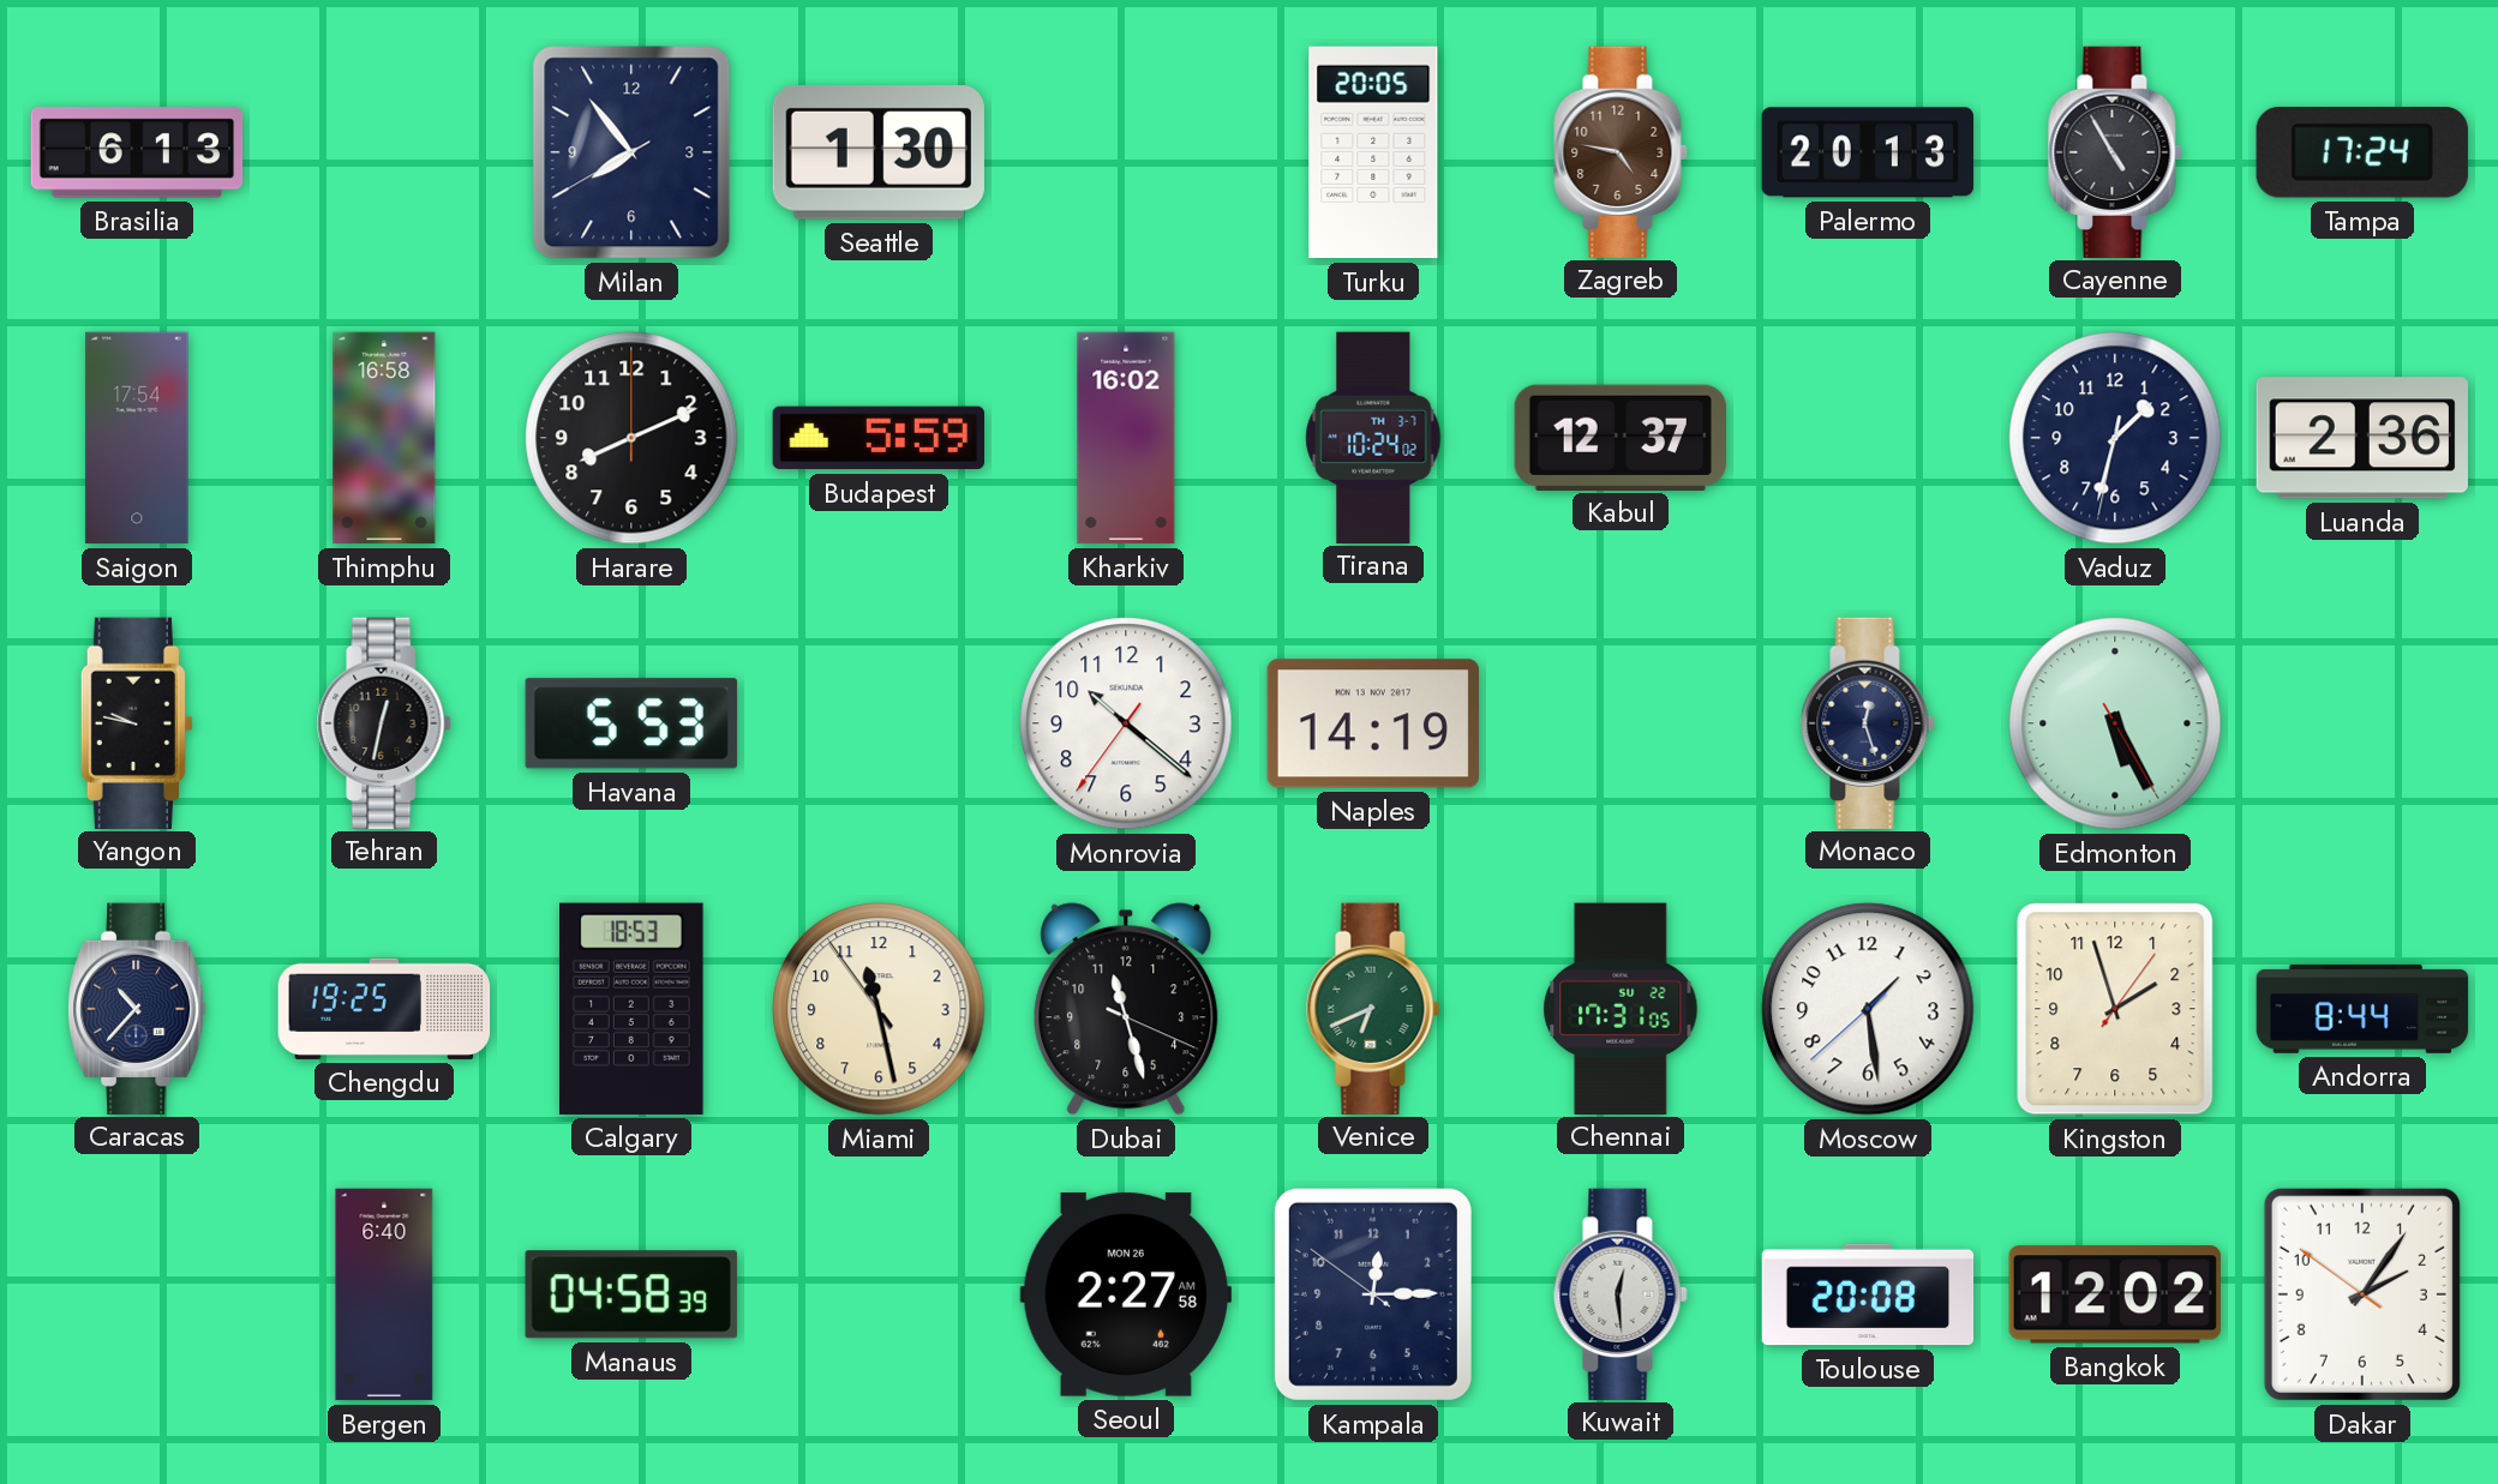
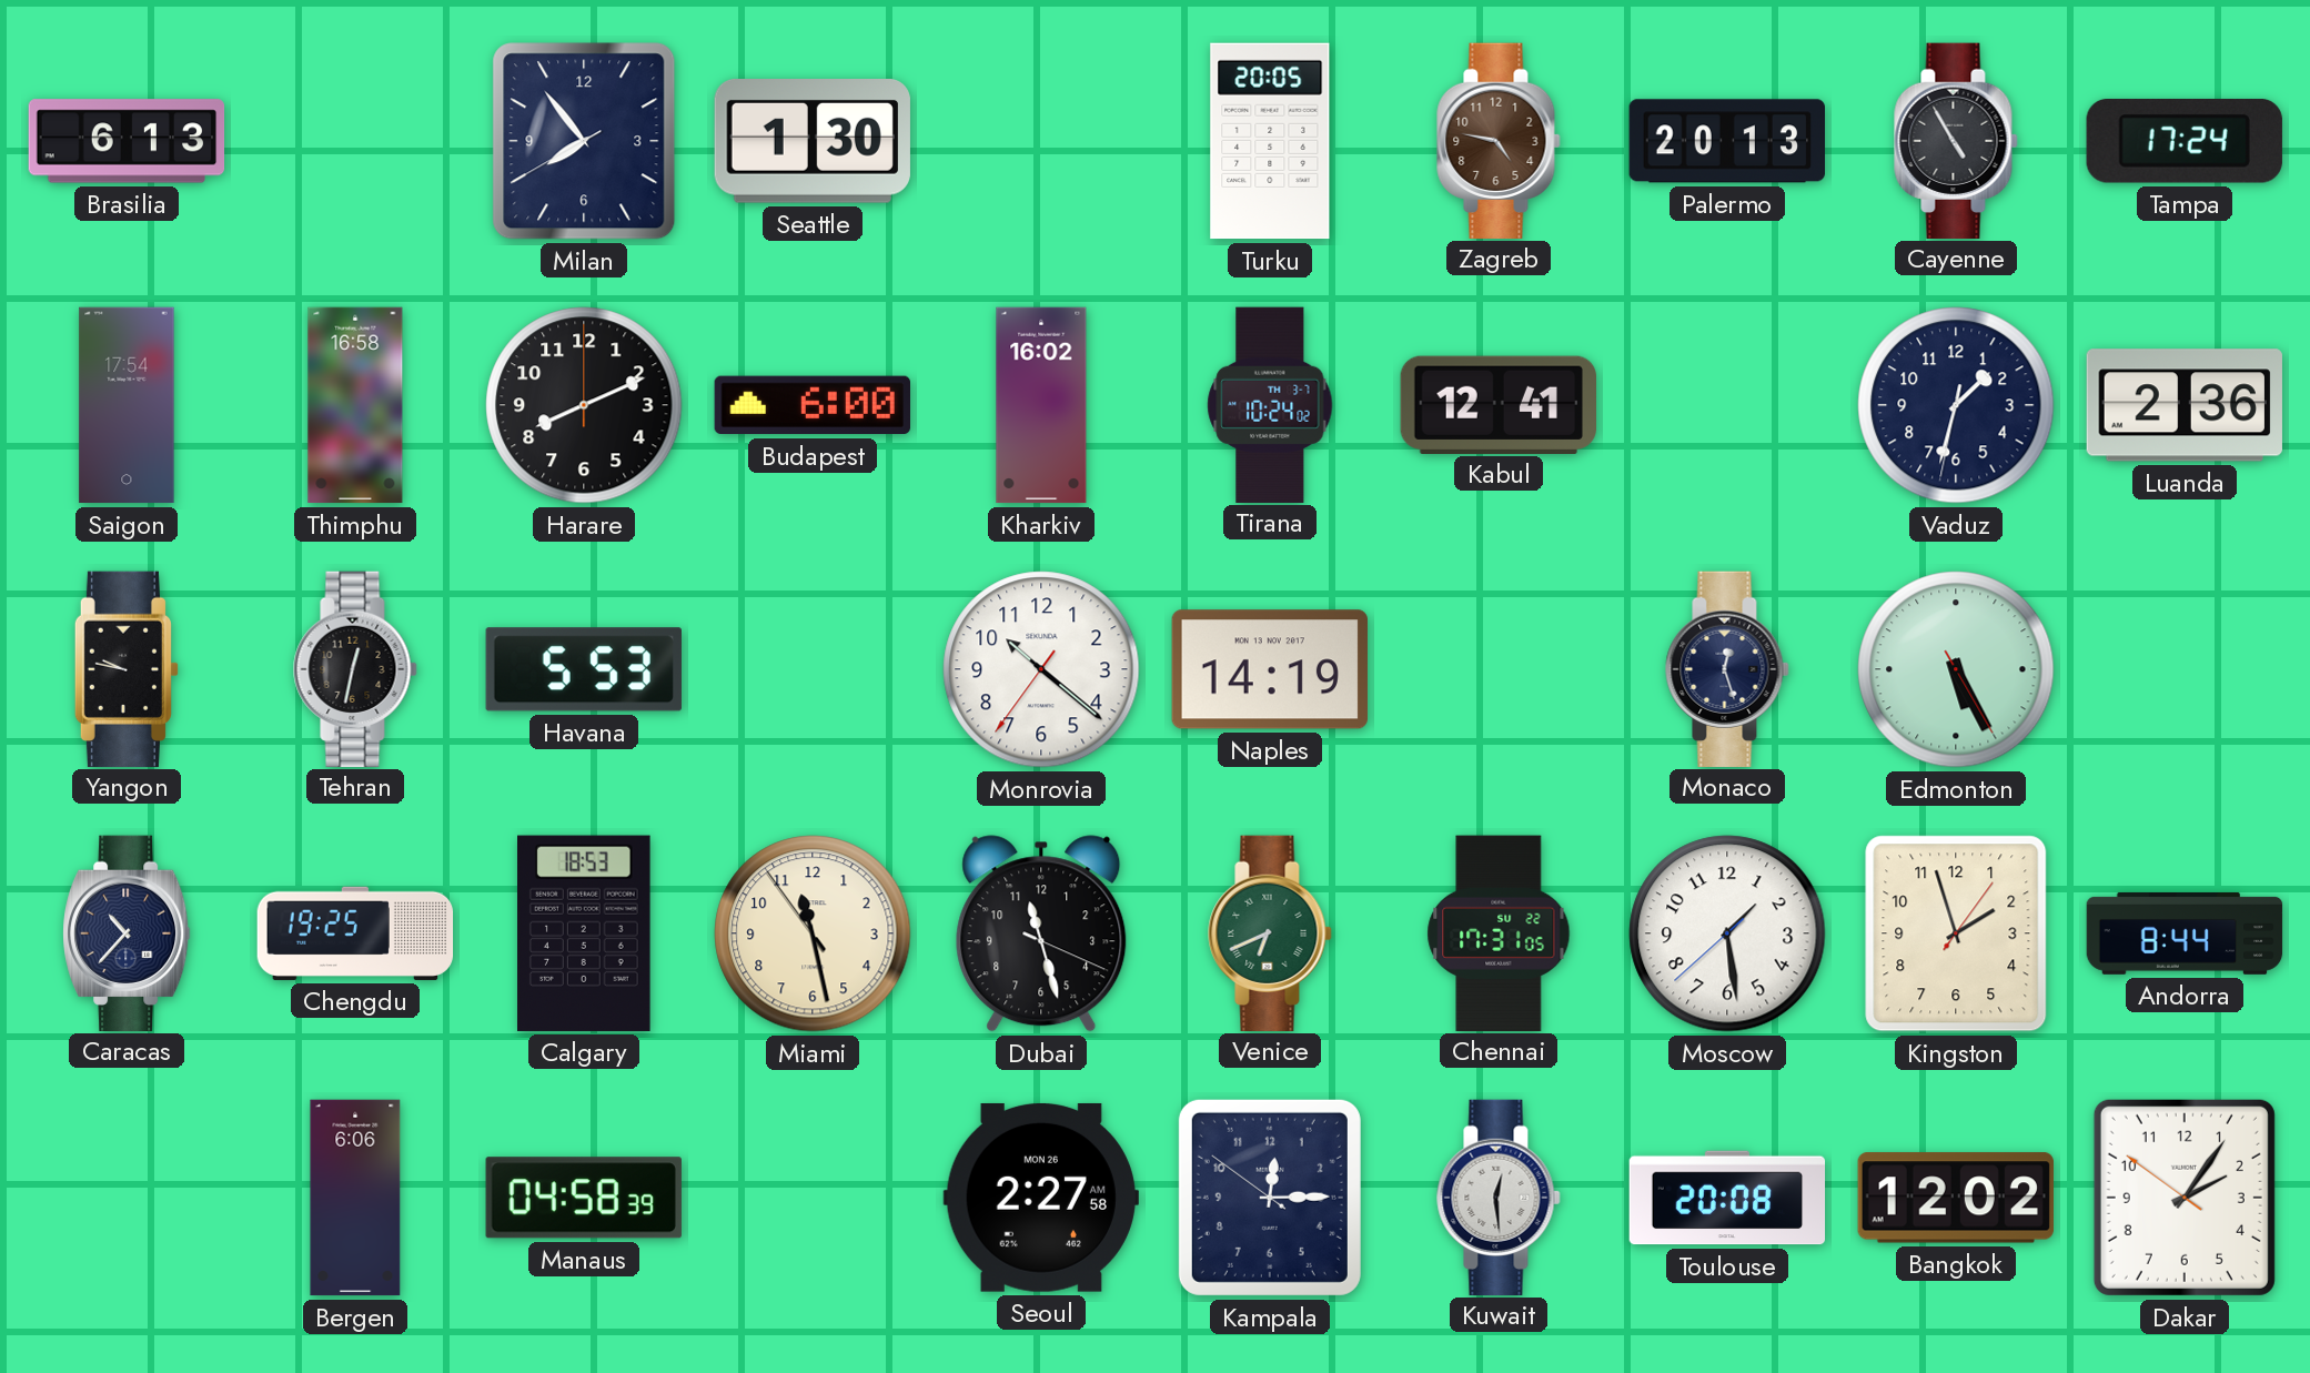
Budapest: 5:59 -> 6:00
Kabul: 12:37 -> 12:41
Bergen: 6:40 -> 6:06
